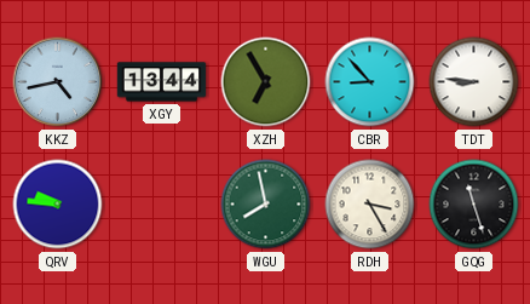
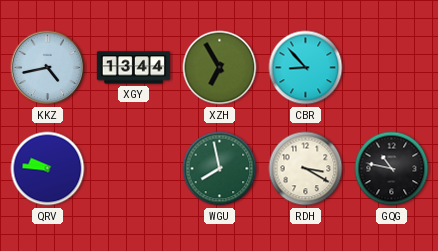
TDT: 8:46 -> none
RDH: 3:25 -> 3:20
GQG: 11:27 -> 10:47
